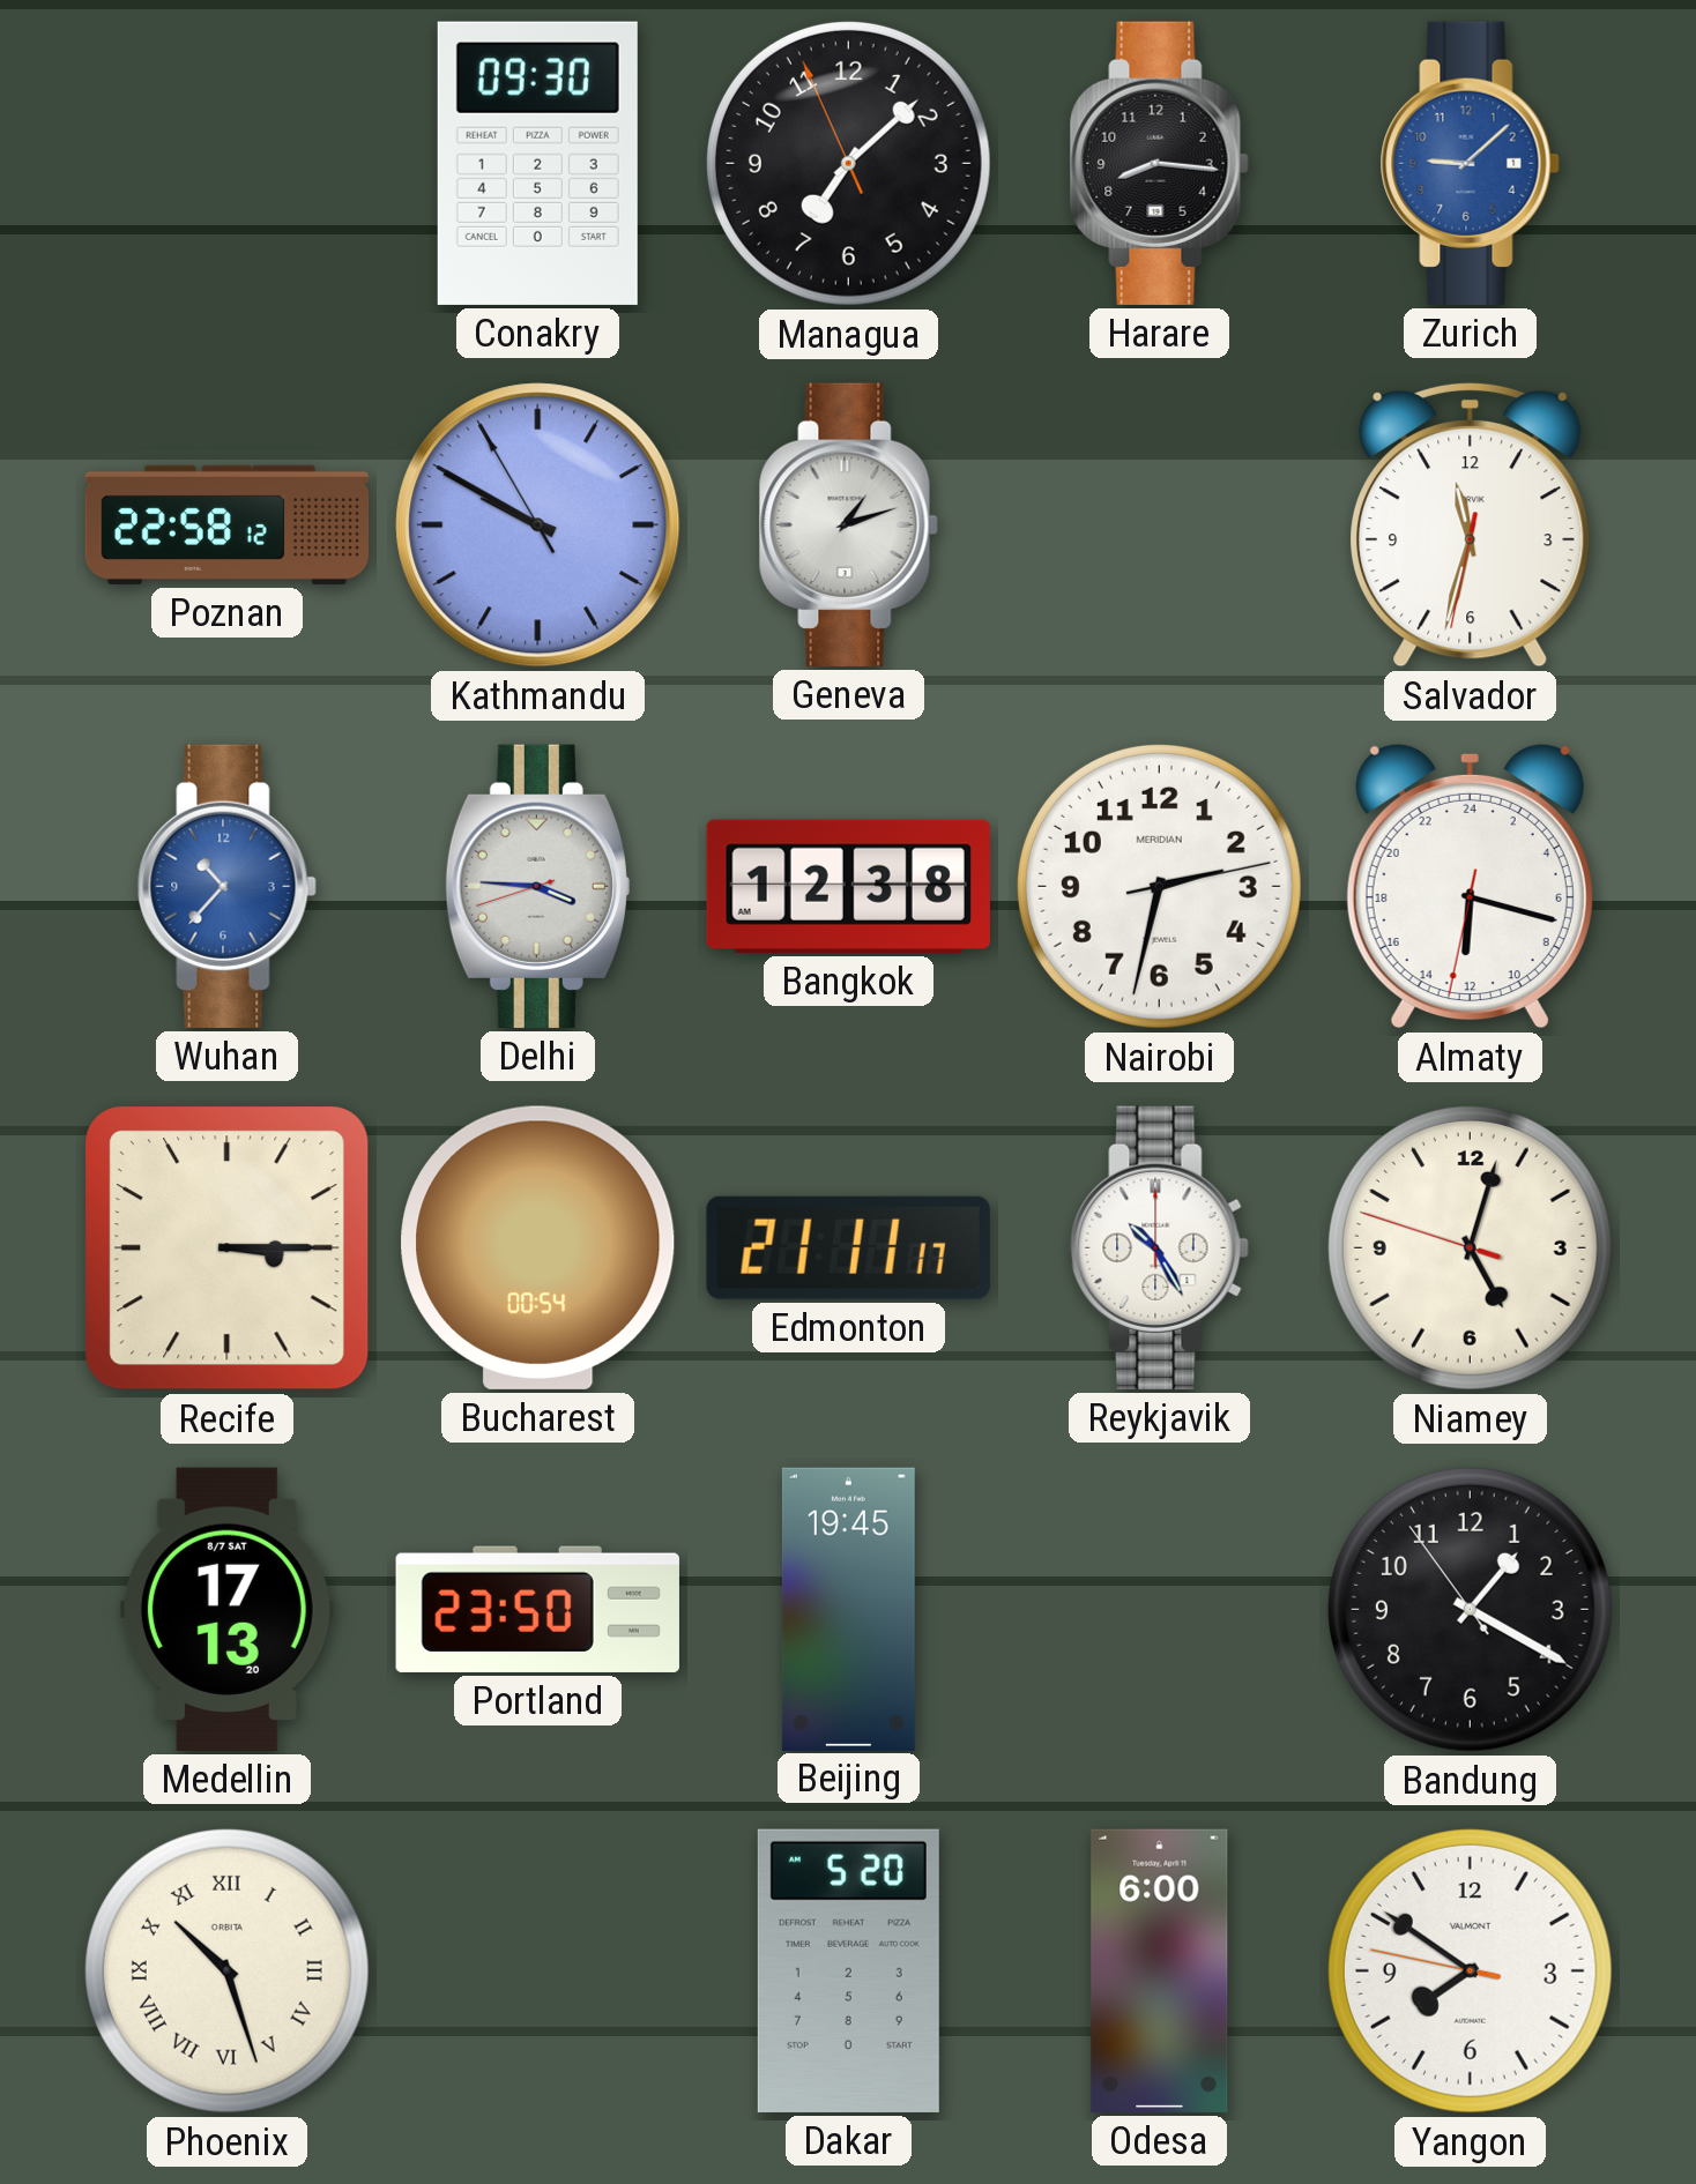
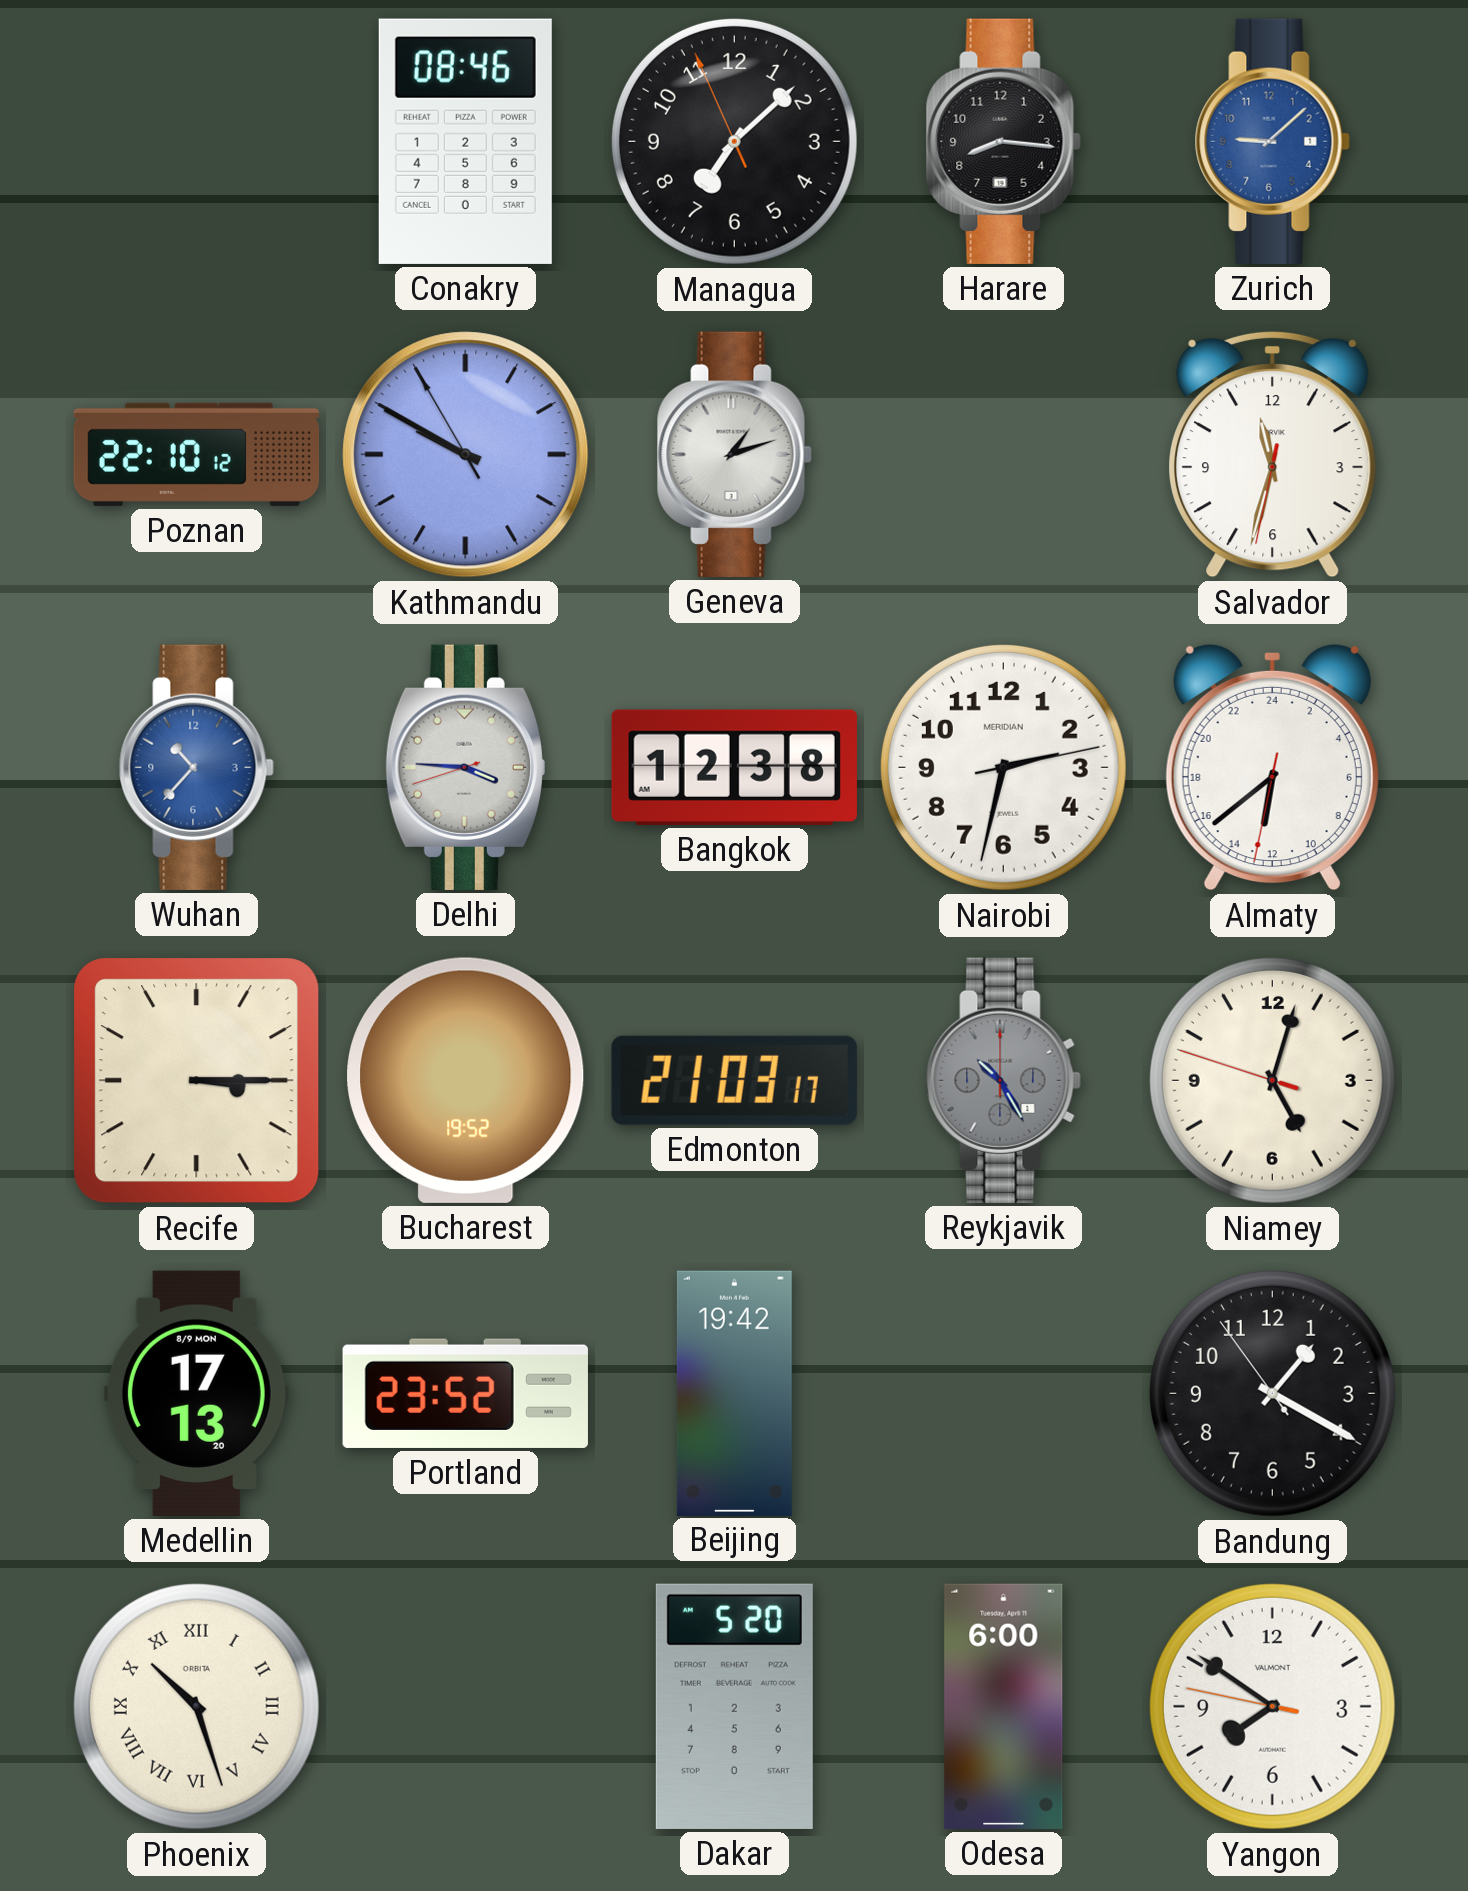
Conakry: 09:30 -> 08:46
Poznan: 22:58 -> 22:10
Almaty: 12:17 -> 12:38
Bucharest: 00:54 -> 19:52
Edmonton: 21:11 -> 21:03
Reykjavik dial: white -> grey
Medellin date: 8/7 SAT -> 8/9 MON
Portland: 23:50 -> 23:52
Beijing: 19:45 -> 19:42
